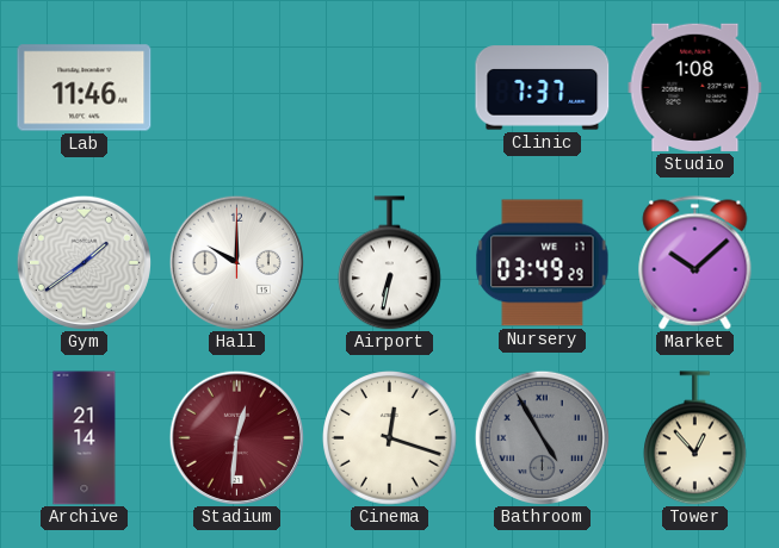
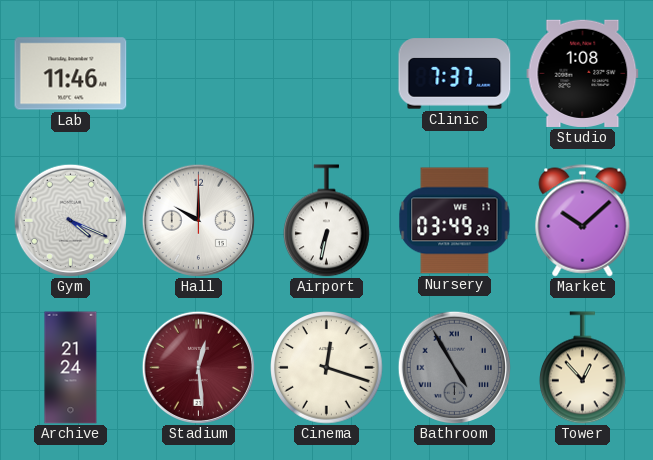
Gym: 1:39 -> 4:19
Archive: 21:14 -> 21:24
Stadium: 12:31 -> 12:29
